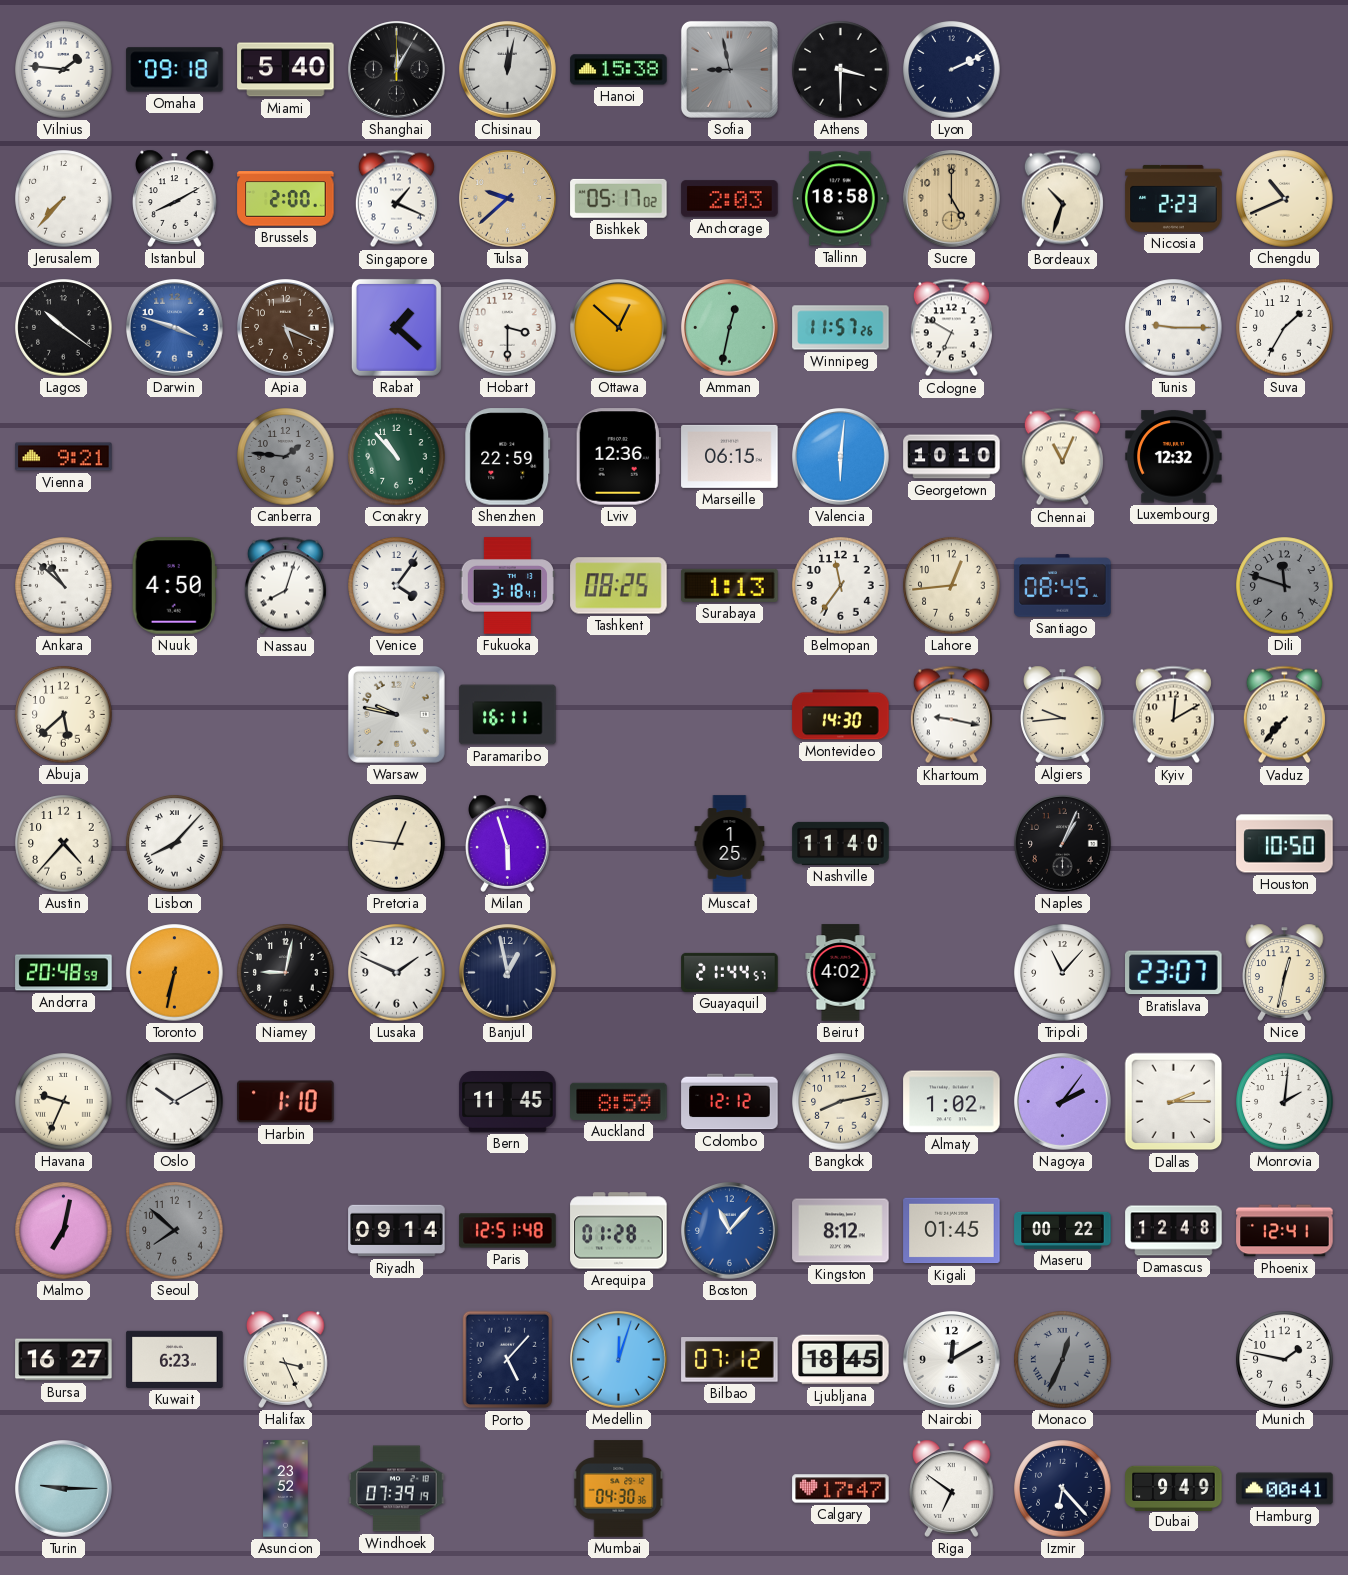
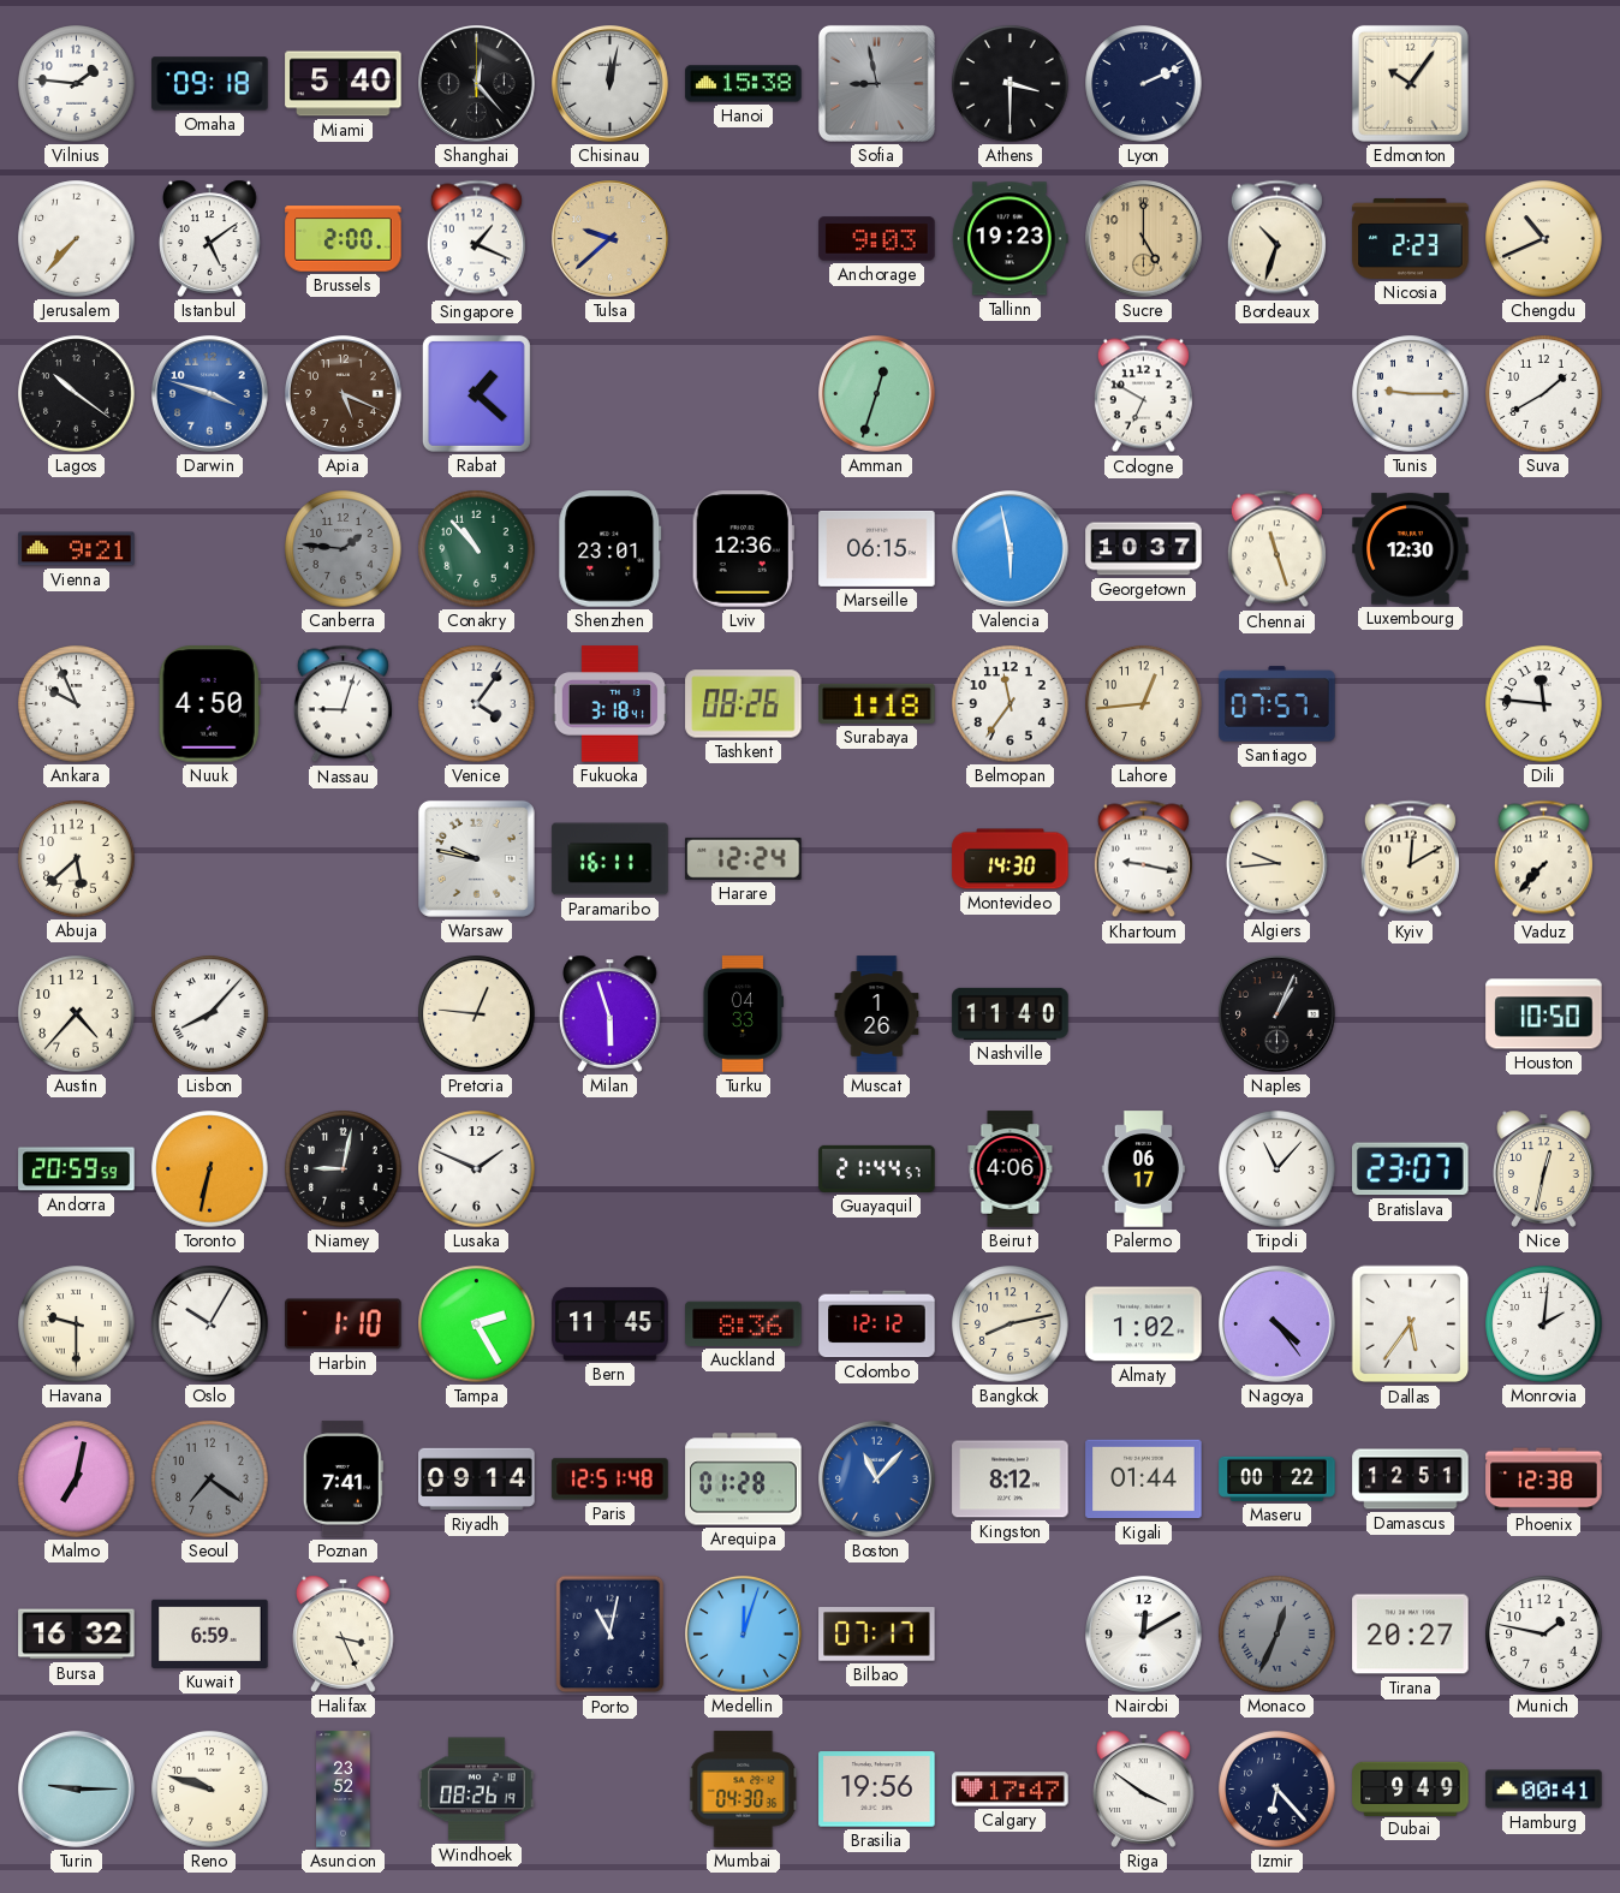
Shanghai: 12:05 -> 12:23
Edmonton: none -> 10:06
Istanbul: 8:10 -> 5:09
Bishkek: 05:17 -> none
Anchorage: 2:03 -> 9:03
Tallinn: 18:58 -> 19:23
Hobart: 3:30 -> none
Ottawa: 12:52 -> none
Amman: 12:32 -> 12:33
Winnipeg: 11:57 -> none
Suva: 1:35 -> 1:40
Shenzhen: 22:59 -> 23:01
Valencia: 6:01 -> 5:58
Georgetown: 10:10 -> 10:37
Chennai: 11:04 -> 11:27
Luxembourg: 12:32 -> 12:30
Ankara: 10:52 -> 9:56
Nassau: 8:03 -> 9:03
Tashkent: 08:25 -> 08:26
Surabaya: 1:13 -> 1:18
Santiago: 08:45 -> 07:57
Dili: 11:48 -> 11:46
Dili dial: grey -> white
Harare: none -> 12:24
Turku: none -> 04:33
Muscat: 1:25 -> 1:26
Andorra: 20:48 -> 20:59
Banjul: 12:58 -> none
Beirut: 4:02 -> 4:06
Palermo: none -> 06:17
Havana: 9:34 -> 9:30
Oslo: 10:10 -> 10:05
Tampa: none -> 2:25
Auckland: 8:59 -> 8:36
Nagoya: 2:06 -> 4:24
Dallas: 2:15 -> 5:36
Seoul: 7:52 -> 7:21
Poznan: none -> 7:41
Kigali: 01:45 -> 01:44
Damascus: 12:48 -> 12:51
Phoenix: 12:41 -> 12:38
Bursa: 16:27 -> 16:32
Kuwait: 6:23 -> 6:59
Porto: 5:07 -> 11:02
Bilbao: 07:12 -> 07:17
Ljubljana: 18:45 -> none
Tirana: none -> 20:27
Reno: none -> 9:48
Windhoek: 07:39 -> 08:26
Brasilia: none -> 19:56
Riga: 6:51 -> 3:51
